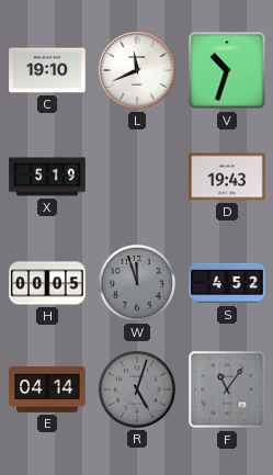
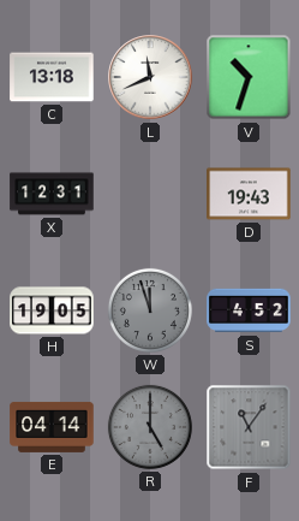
C: 19:10 -> 13:18
X: 5:19 -> 12:31
H: 00:05 -> 19:05
R: 5:03 -> 5:00
